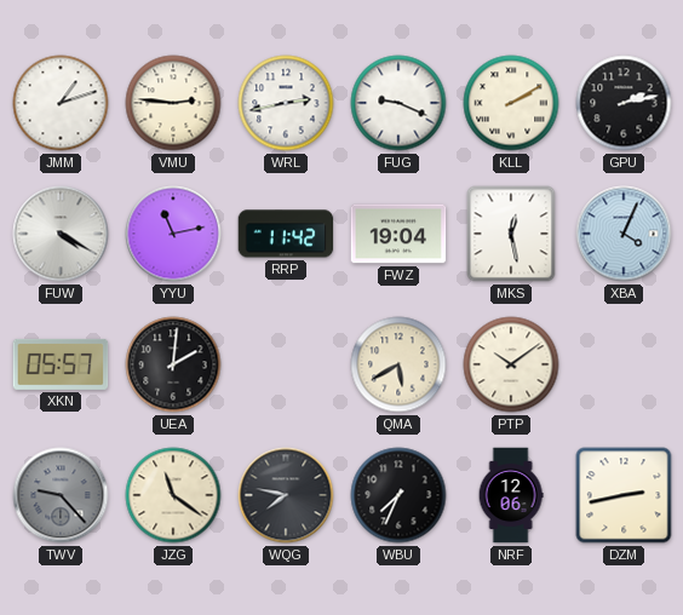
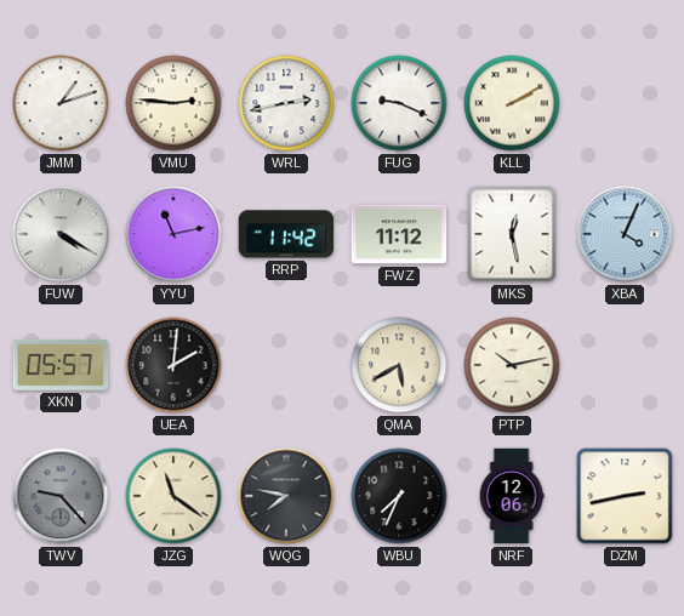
GPU: 2:13 -> none
FWZ: 19:04 -> 11:12
PTP: 10:09 -> 10:13
